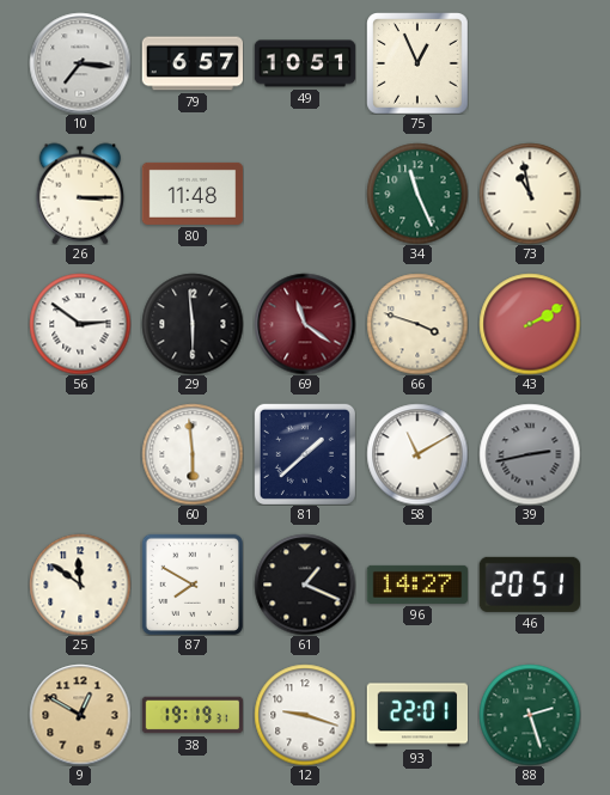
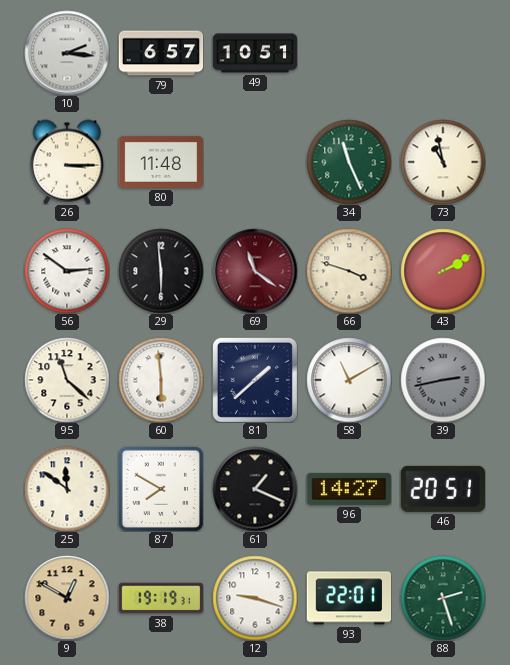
10: 7:16 -> 2:16
75: 12:56 -> none
95: none -> 11:22
